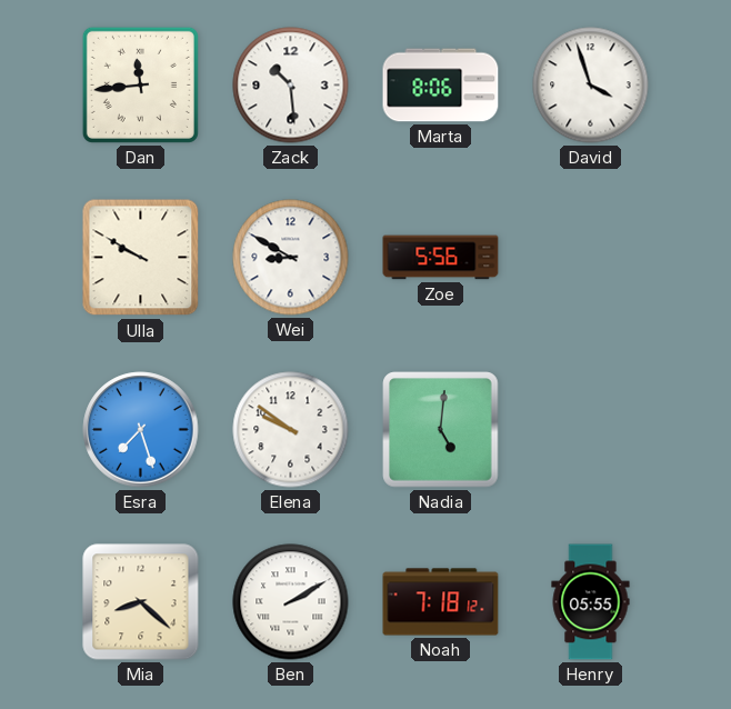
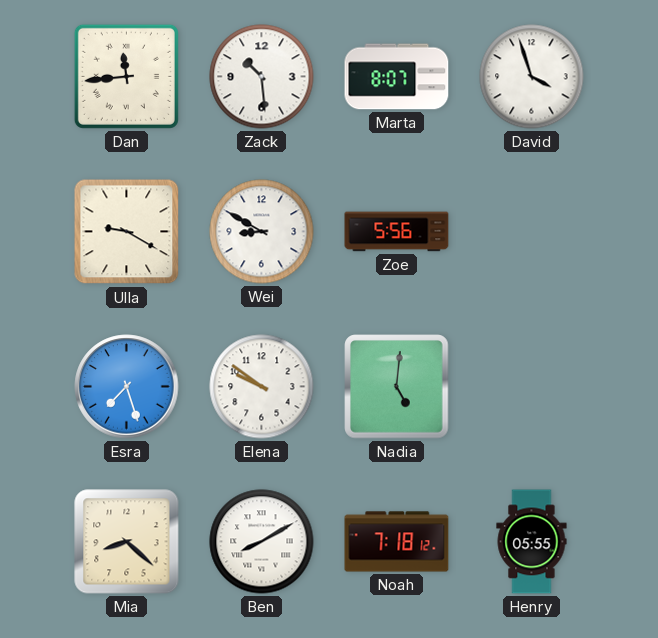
Marta: 8:06 -> 8:07
Ulla: 9:50 -> 9:20
Ben: 2:10 -> 8:10
